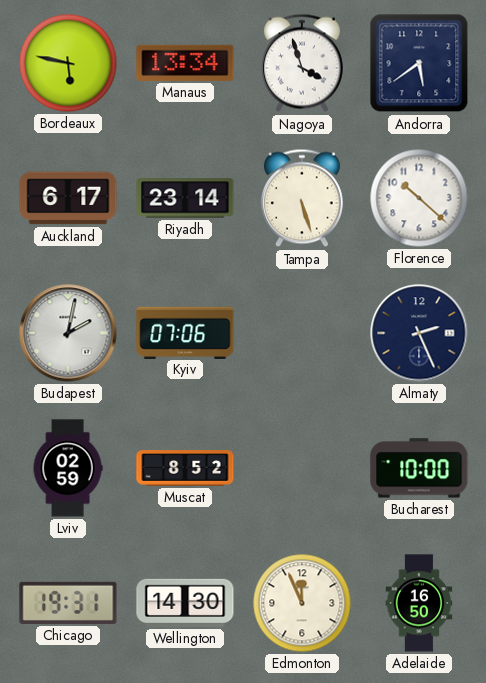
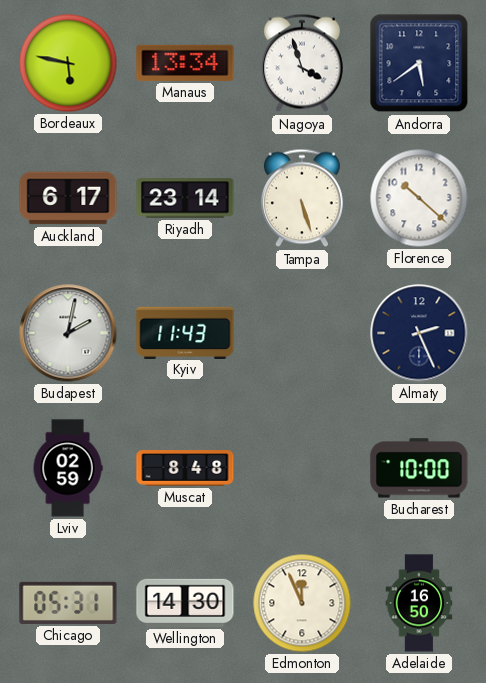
Kyiv: 07:06 -> 11:43
Muscat: 8:52 -> 8:48
Chicago: 19:31 -> 05:31
